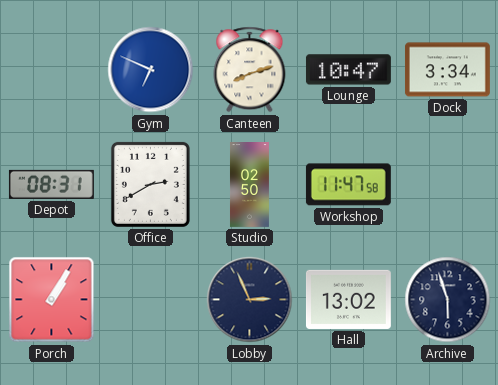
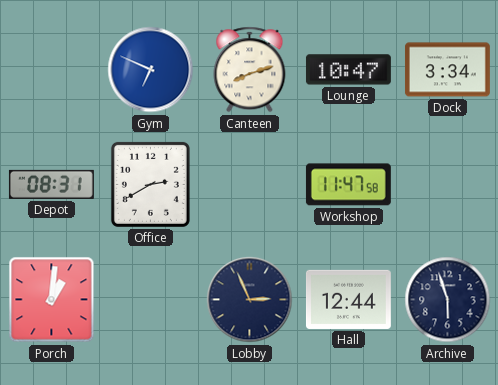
Studio: 02:50 -> none
Porch: 1:05 -> 1:01
Hall: 13:02 -> 12:44
